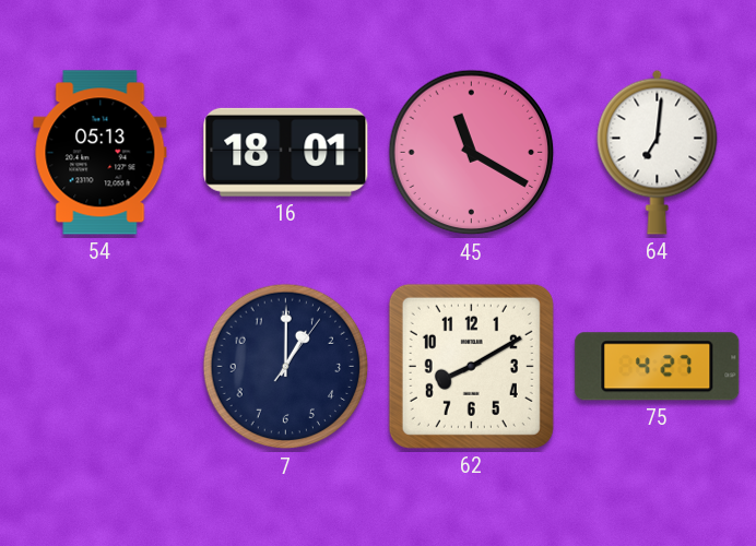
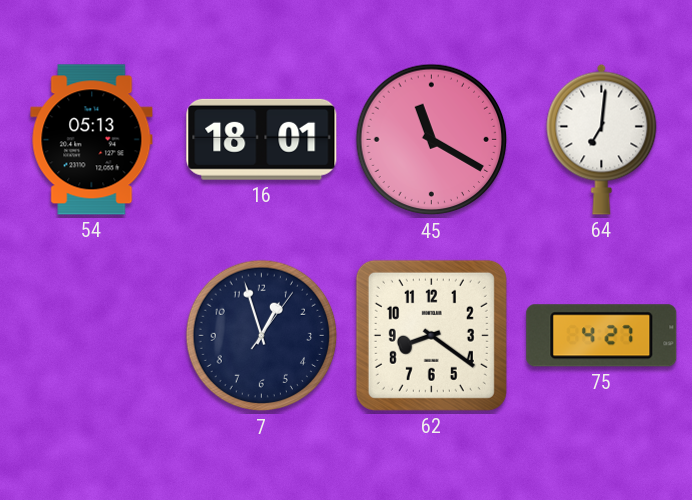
7: 1:00 -> 12:57
62: 8:10 -> 8:21
